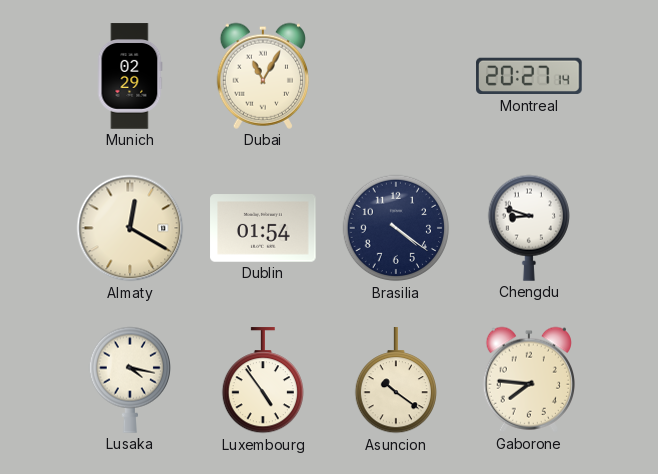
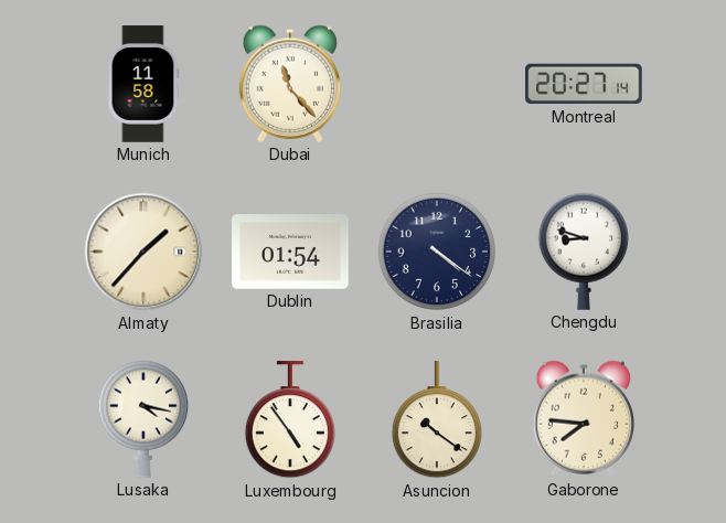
Munich: 02:29 -> 11:58
Dubai: 11:05 -> 11:23
Almaty: 12:20 -> 1:37
